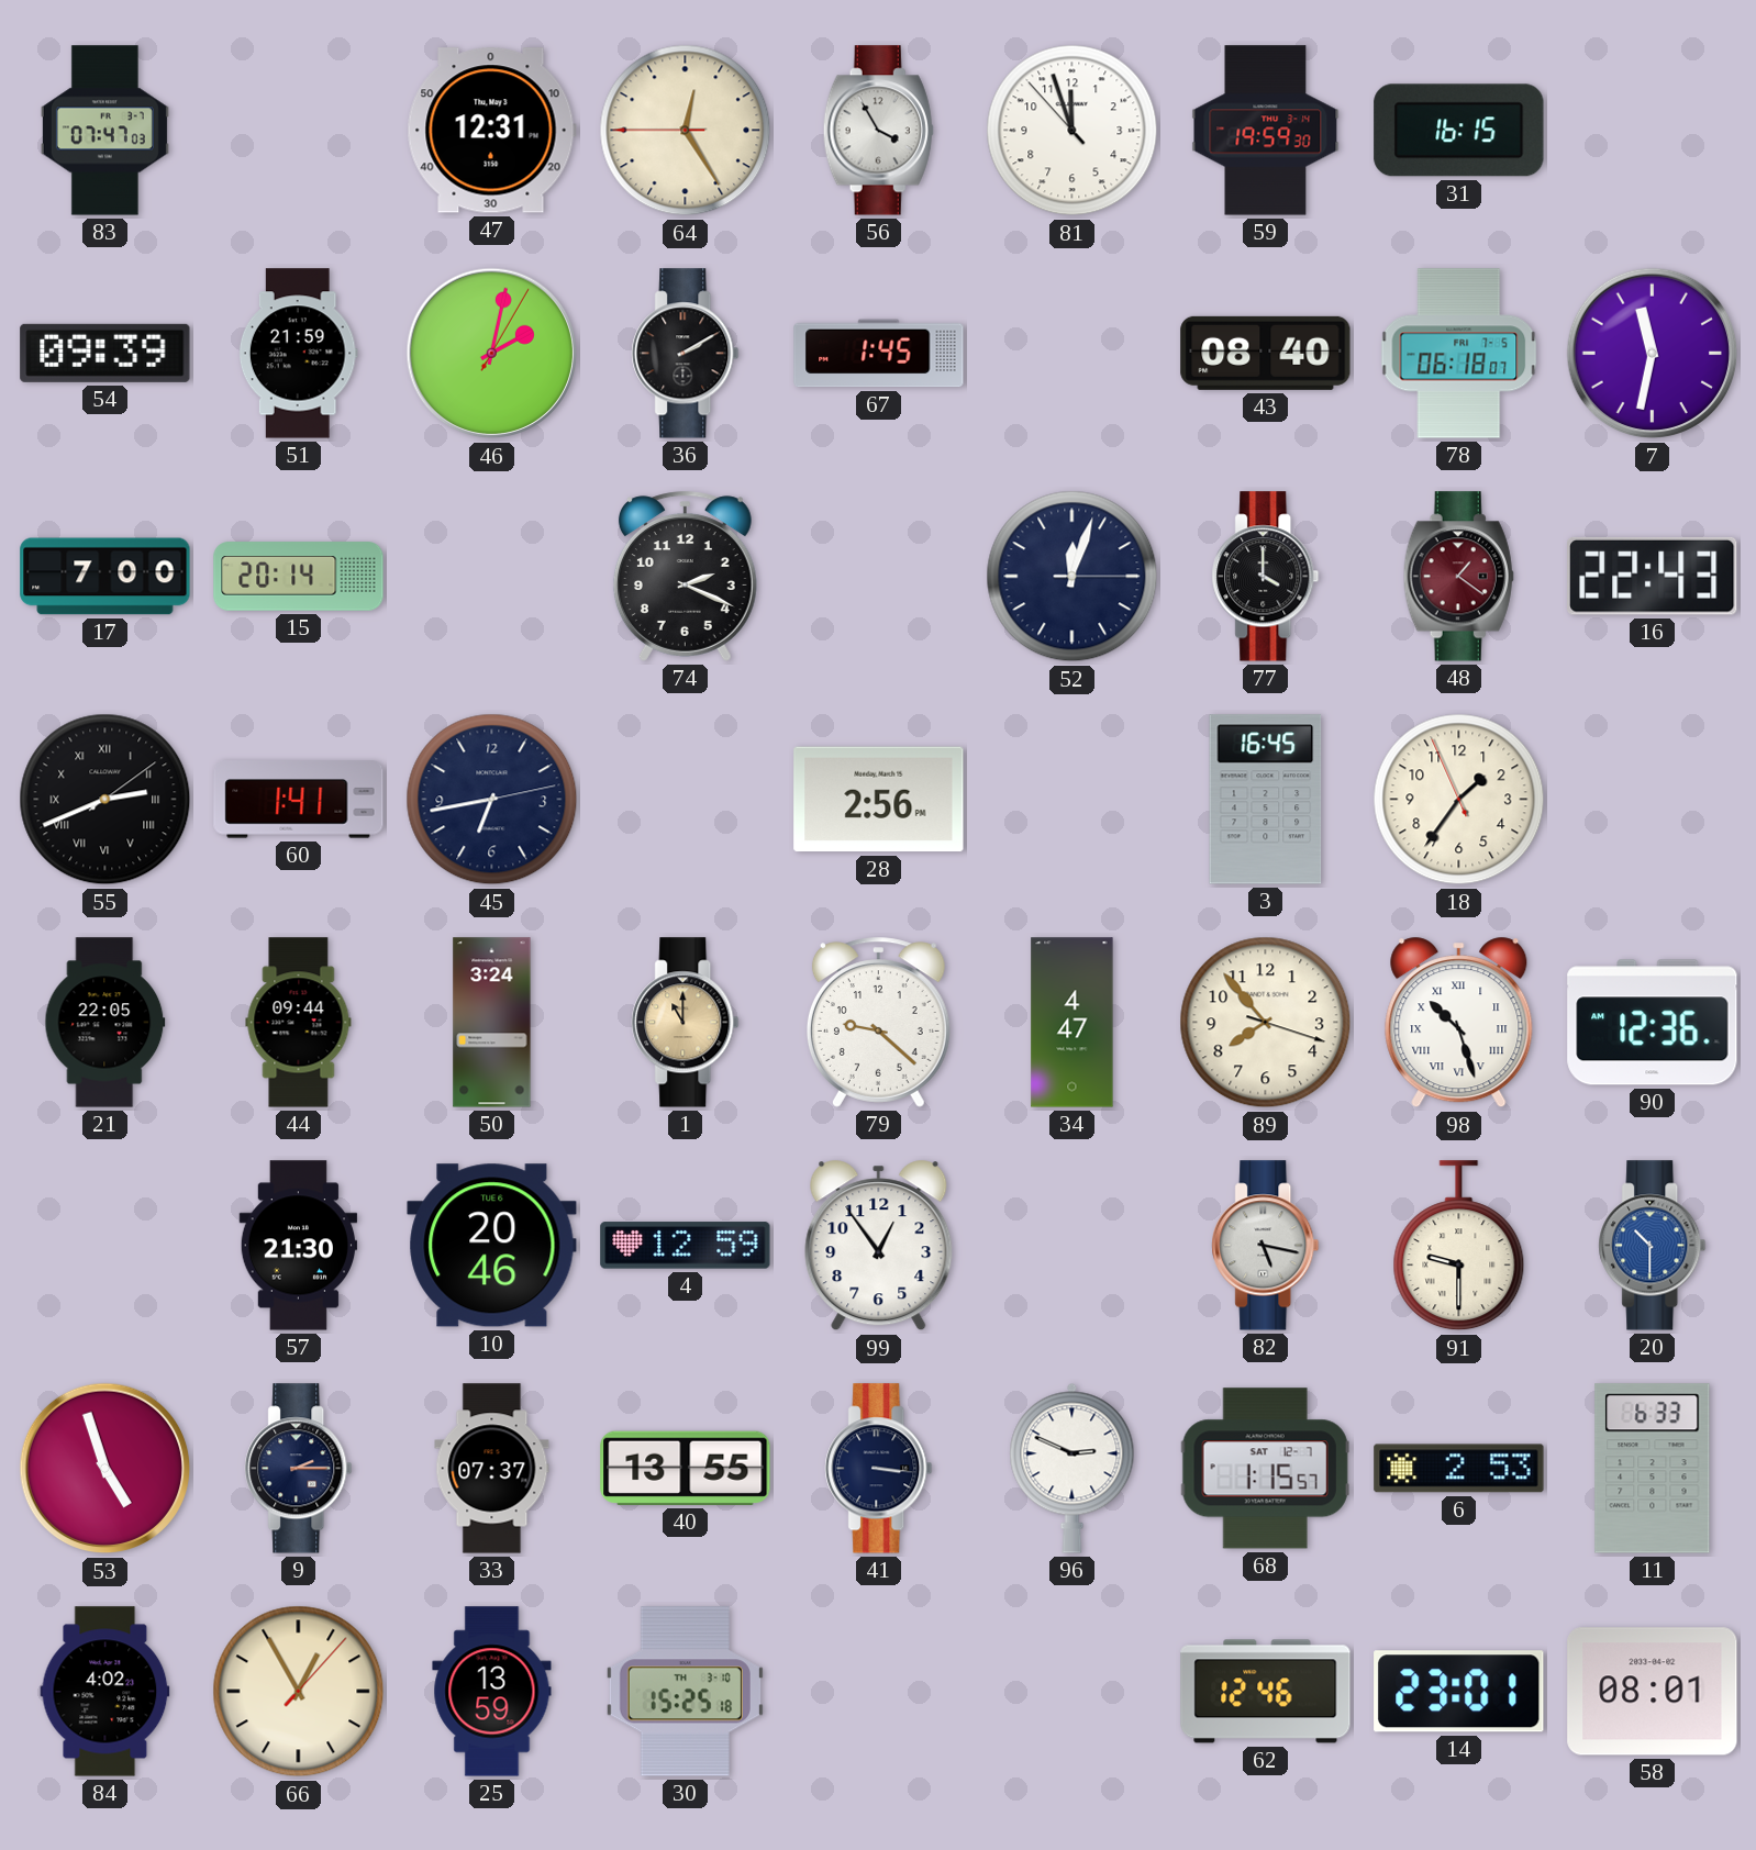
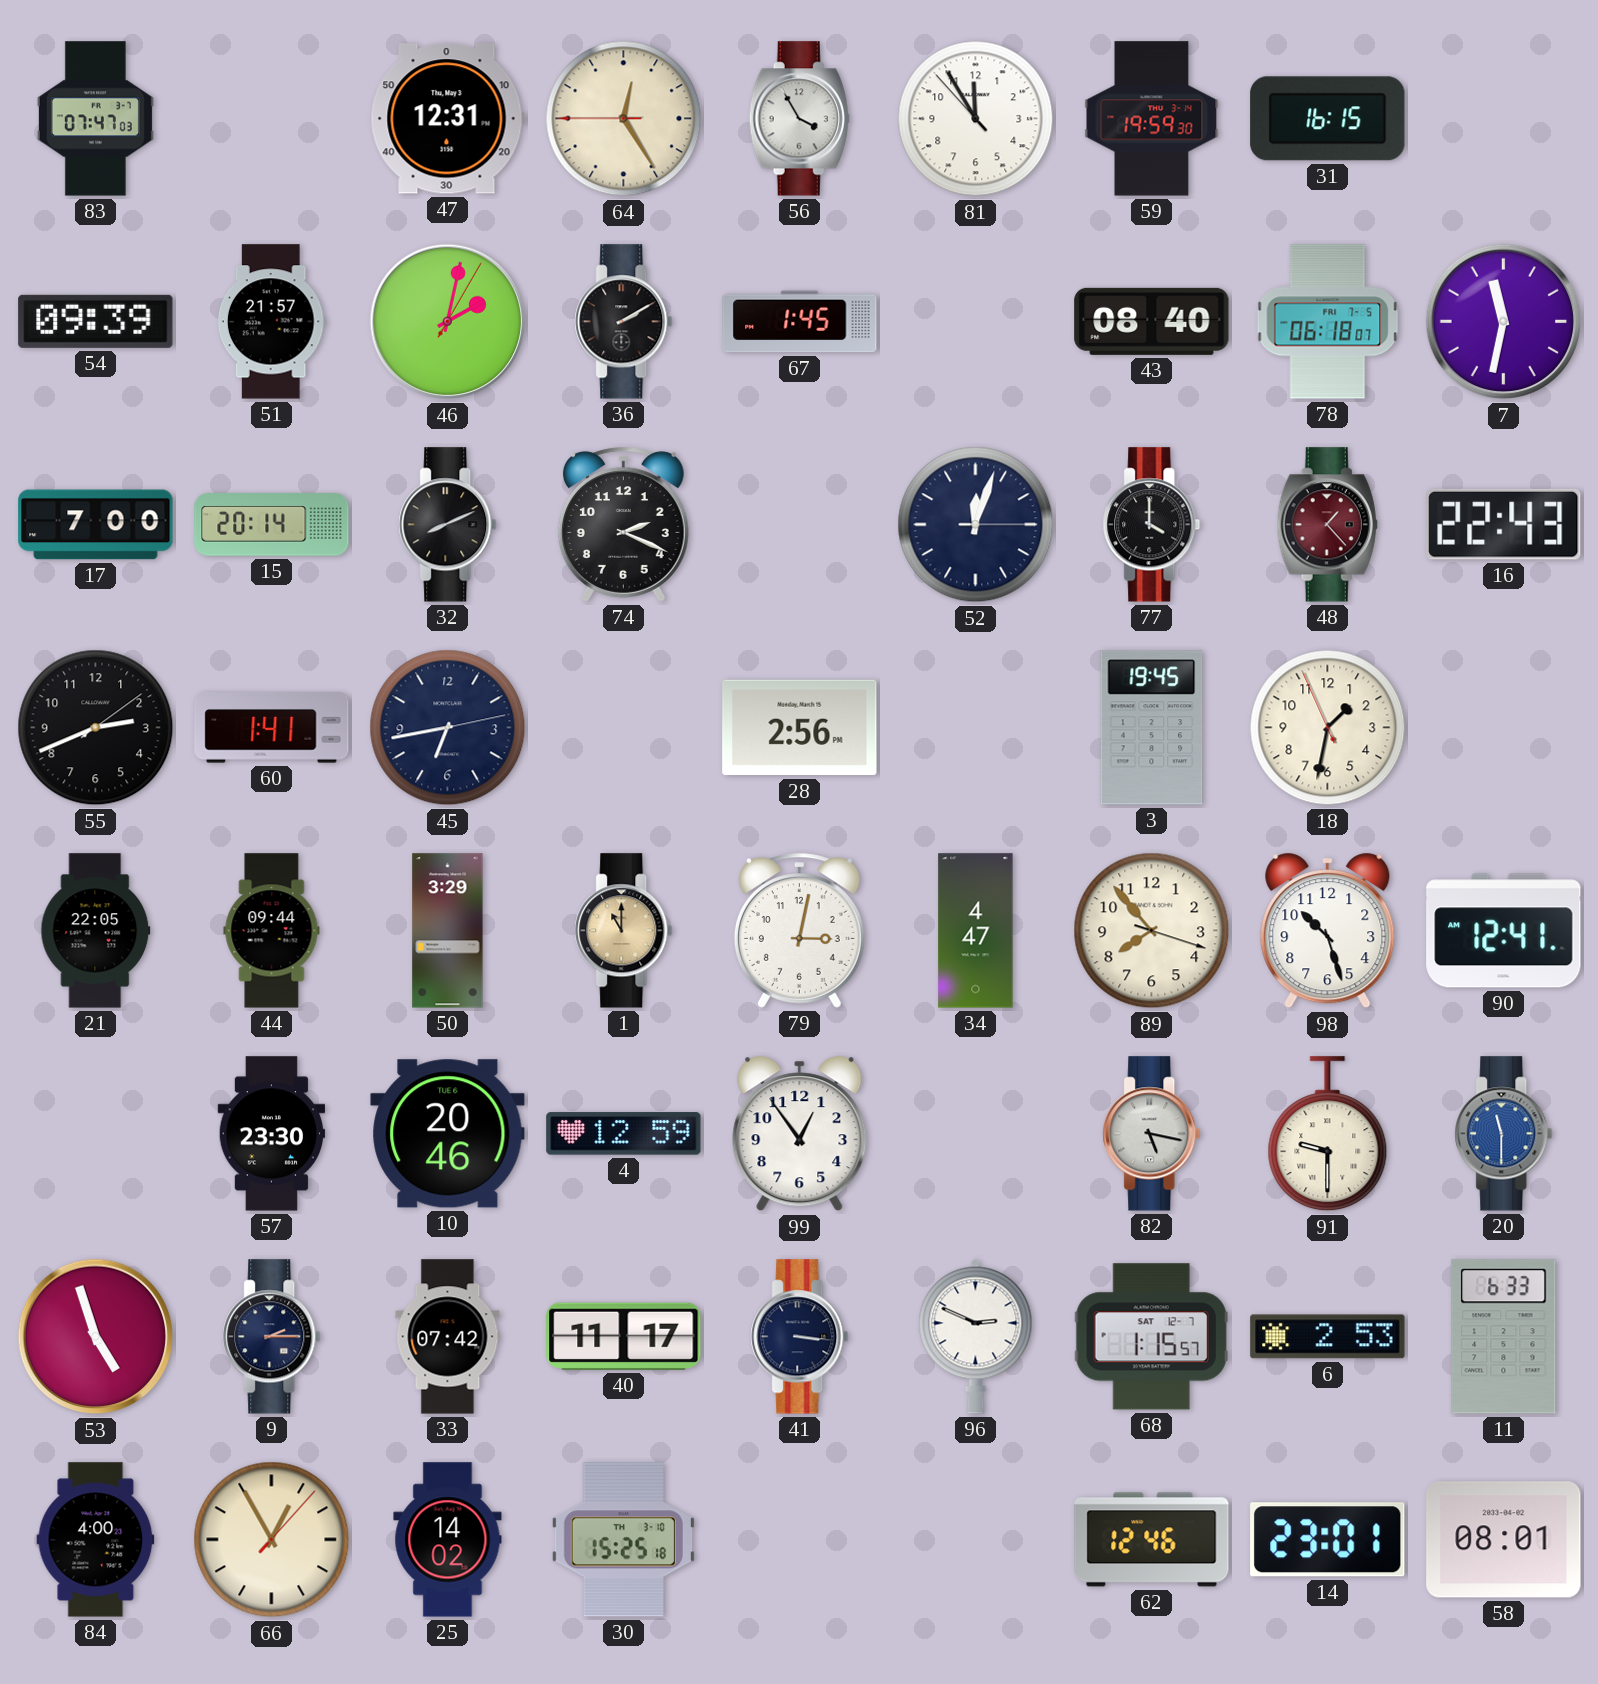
81: 11:56 -> 11:54
51: 21:59 -> 21:57
32: none -> 8:11
48: 1:21 -> 1:23
55 numerals: Roman -> Arabic
3: 16:45 -> 19:45
18: 1:35 -> 1:31
50: 3:24 -> 3:29
79: 9:22 -> 3:02
98 numerals: Roman -> Arabic
90: 12:36 -> 12:41
57: 21:30 -> 23:30
20: 10:30 -> 11:30
33: 07:37 -> 07:42
40: 13:55 -> 11:17
84: 4:02 -> 4:00
25: 13:59 -> 14:02
